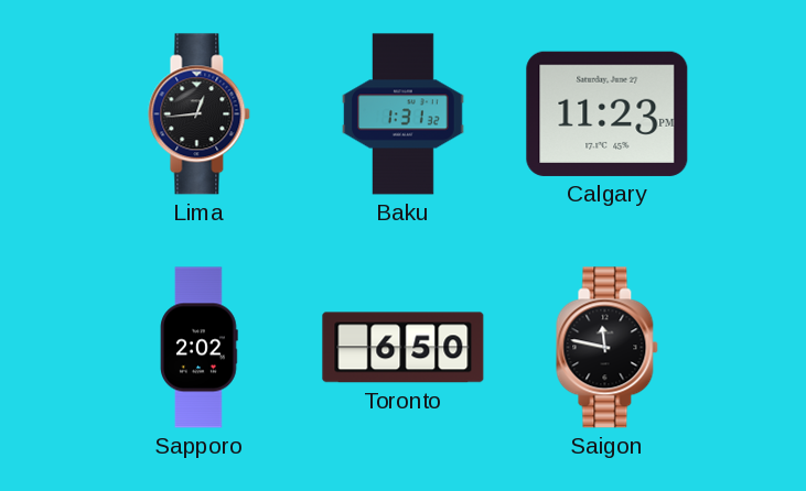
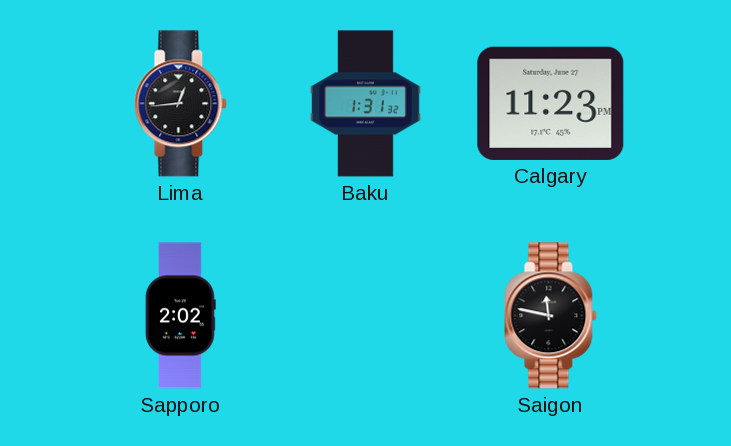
Toronto: 6:50 -> none
